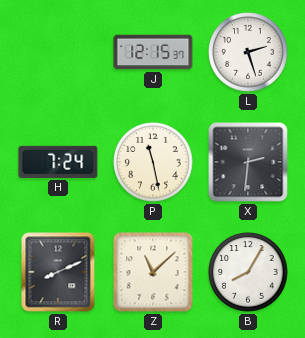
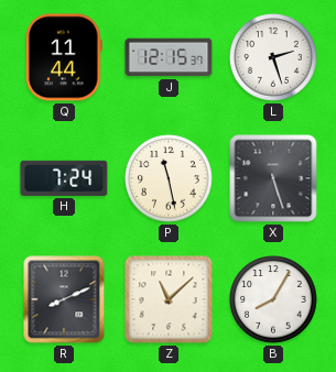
Q: none -> 11:44
X: 2:31 -> 5:27
